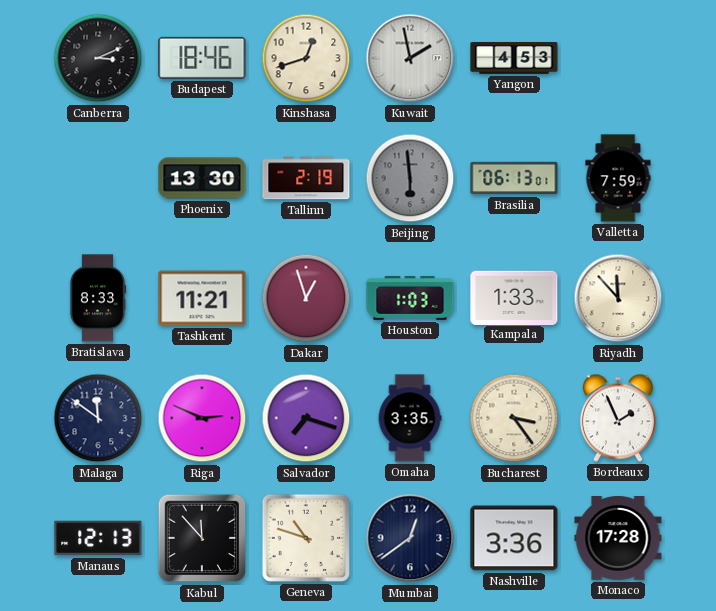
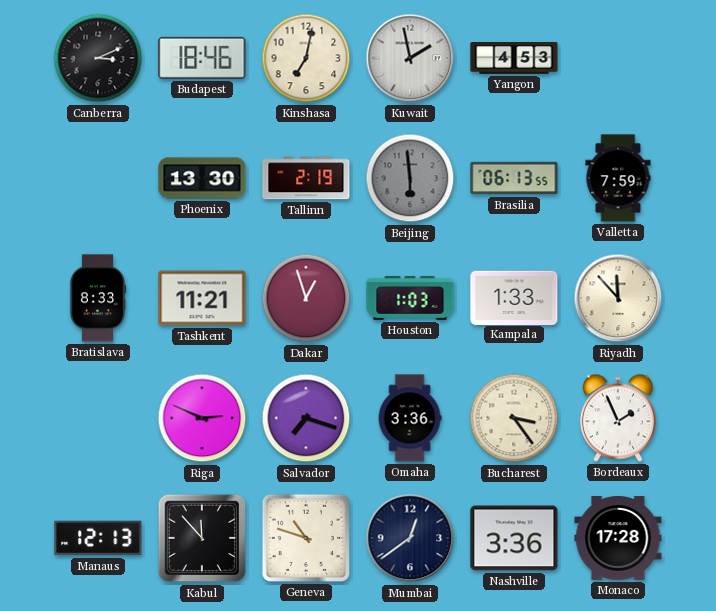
Kinshasa: 12:42 -> 7:02
Brasilia: 06:13:01 -> 06:13:55
Malaga: 11:51 -> none
Omaha: 3:35 -> 3:36
